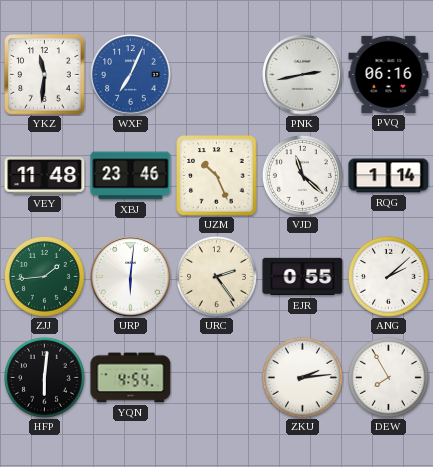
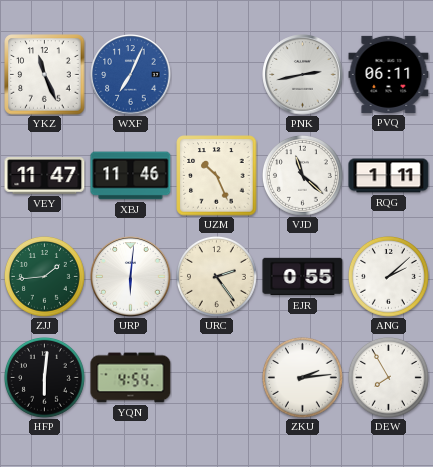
YKZ: 11:31 -> 11:26
PVQ: 06:16 -> 06:11
VEY: 11:48 -> 11:47
XBJ: 23:46 -> 11:46
RQG: 1:14 -> 1:11
